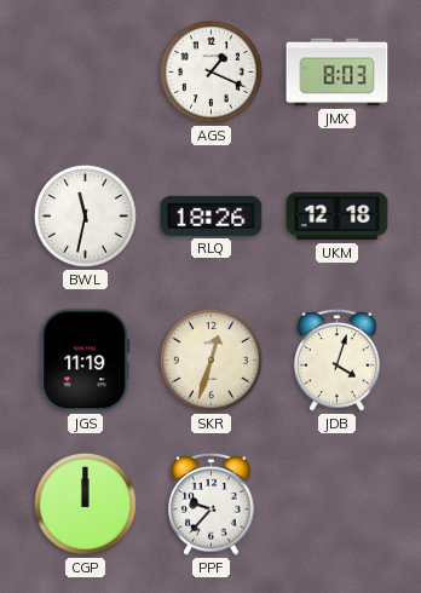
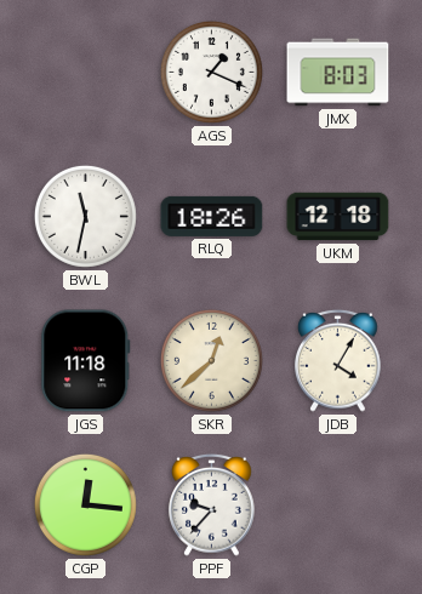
JGS: 11:19 -> 11:18
SKR: 12:33 -> 12:38
JDB: 4:03 -> 4:05
CGP: 12:00 -> 12:16
